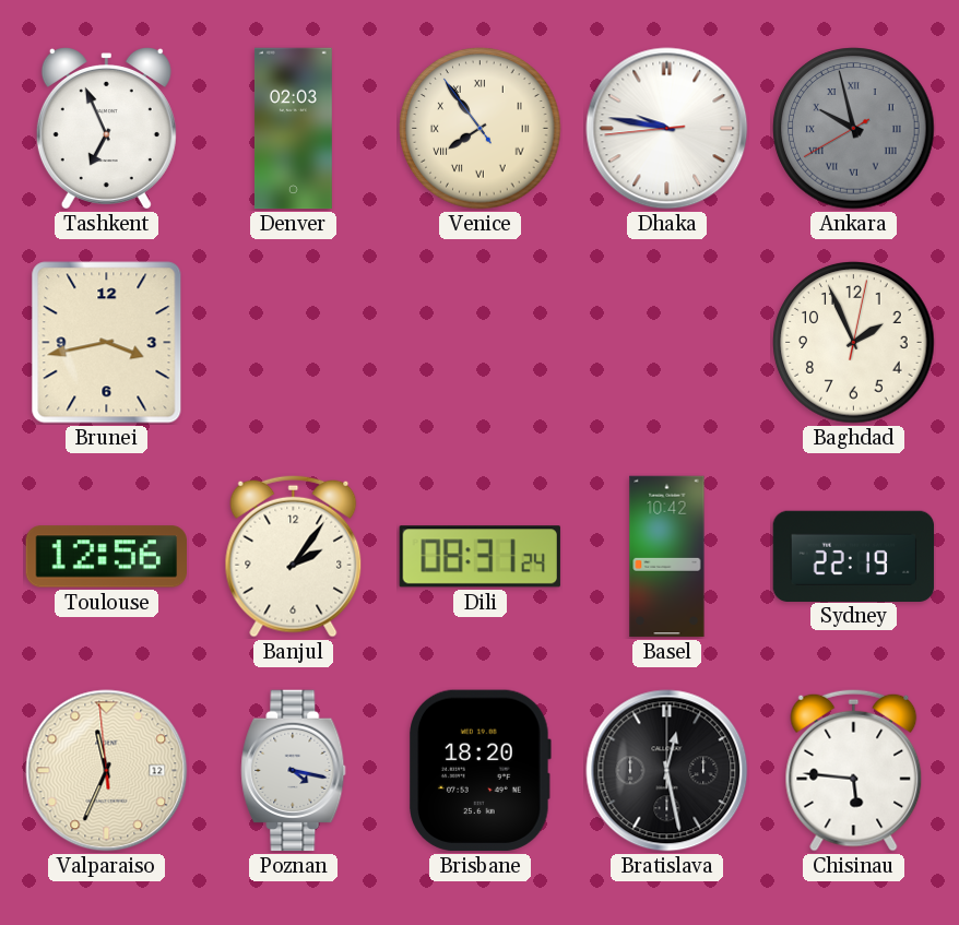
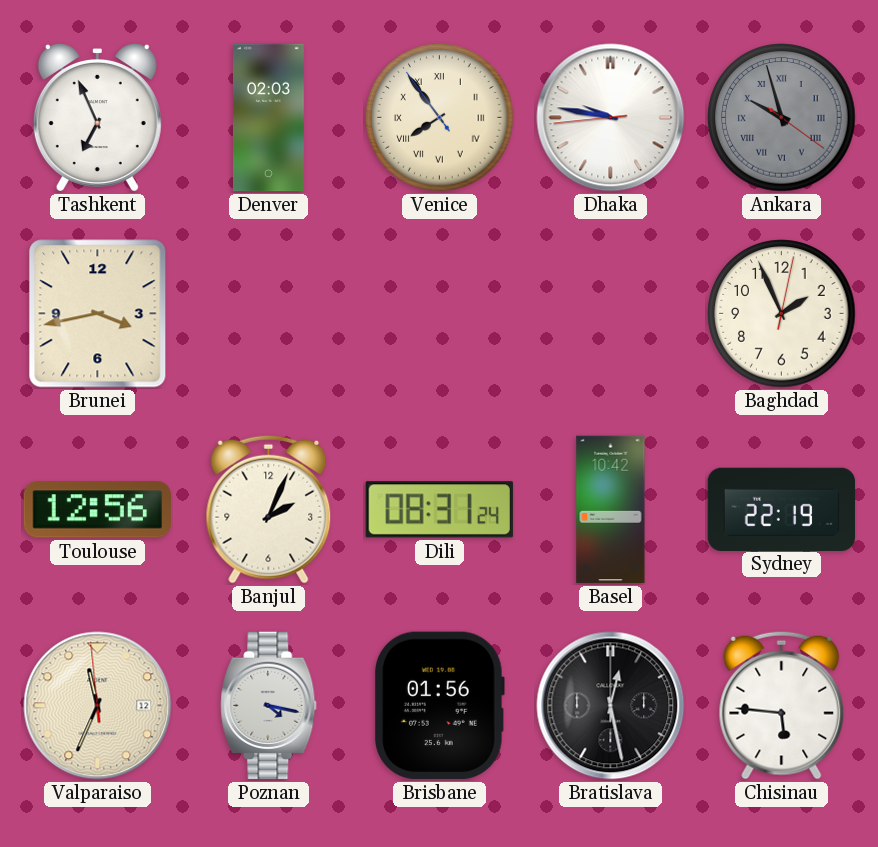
Ankara: 9:57:40 -> 9:57:21
Banjul: 2:06 -> 2:04
Brisbane: 18:20 -> 01:56
